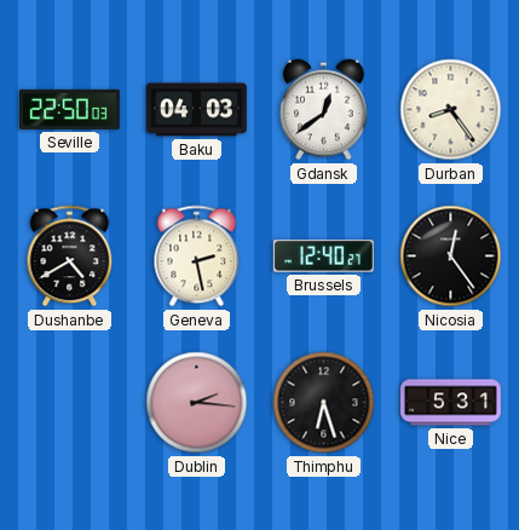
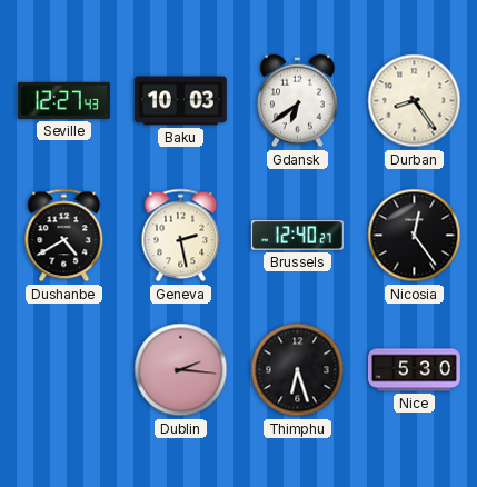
Seville: 22:50 -> 12:27
Baku: 04:03 -> 10:03
Gdansk: 12:39 -> 6:39
Nice: 5:31 -> 5:30
